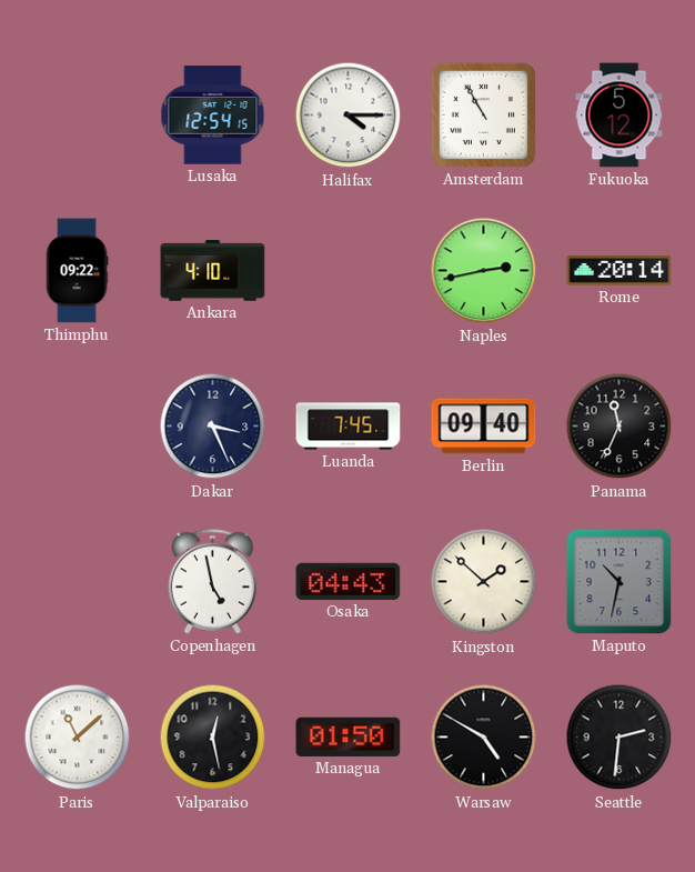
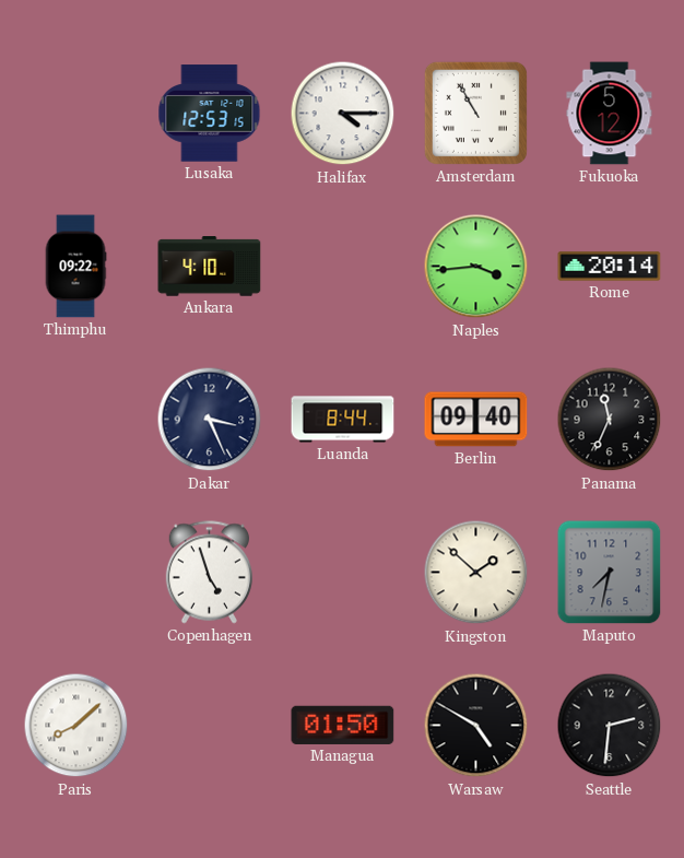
Lusaka: 12:54 -> 12:53
Naples: 2:43 -> 3:44
Luanda: 7:45 -> 8:44
Copenhagen: 4:58 -> 4:57
Osaka: 04:43 -> none
Maputo: 10:32 -> 7:32
Paris: 11:08 -> 8:08
Valparaiso: 12:28 -> none
